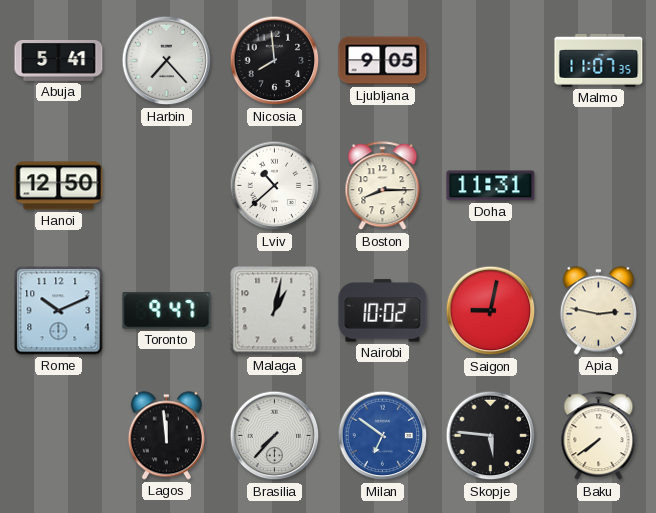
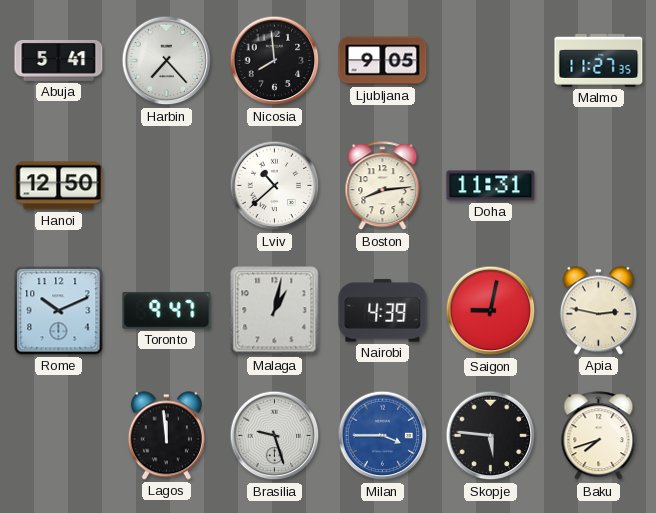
Malmo: 11:07 -> 11:27
Boston: 8:15 -> 8:14
Nairobi: 10:02 -> 4:39
Brasilia: 7:37 -> 9:27
Milan: 6:51 -> 3:45
Baku: 7:39 -> 7:42
